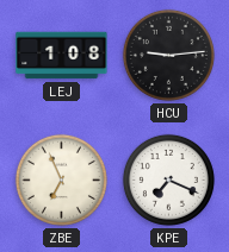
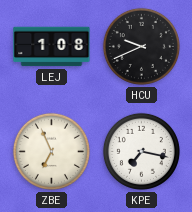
HCU: 9:14 -> 9:41
KPE: 7:19 -> 7:17
